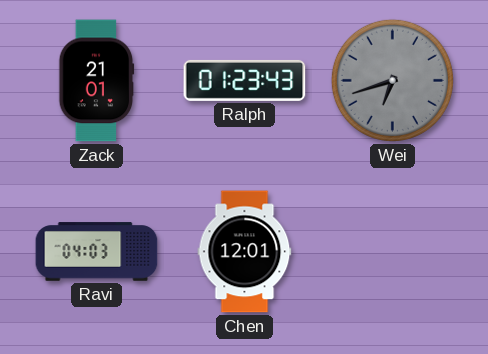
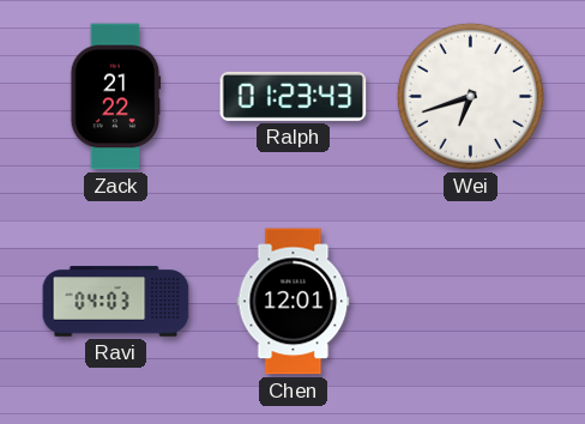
Zack: 21:01 -> 21:22
Wei dial: grey -> white
